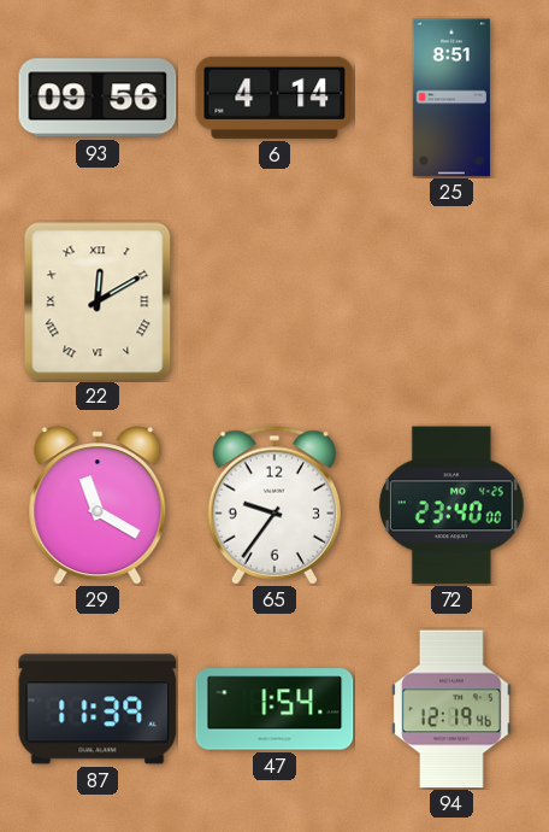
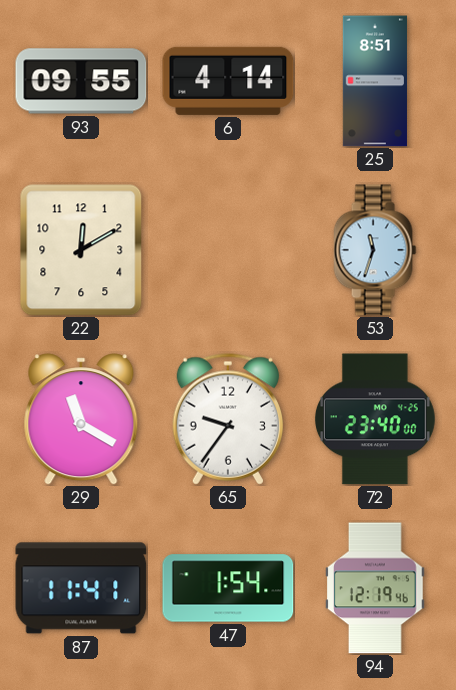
93: 09:56 -> 09:55
22 numerals: Roman -> Arabic
53: none -> 11:33
87: 11:39 -> 11:41
